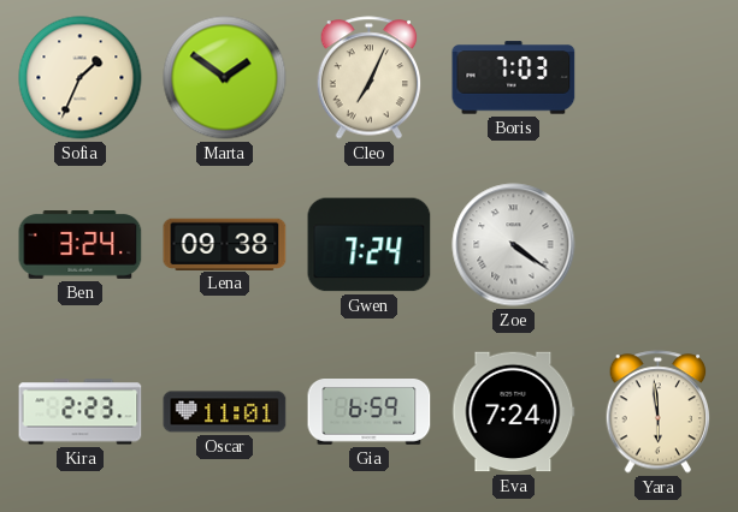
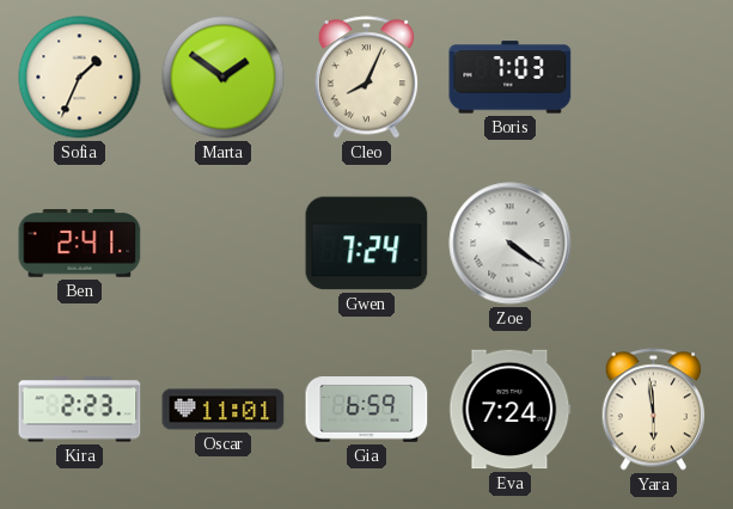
Cleo: 7:04 -> 8:04
Ben: 3:24 -> 2:41
Lena: 09:38 -> none
